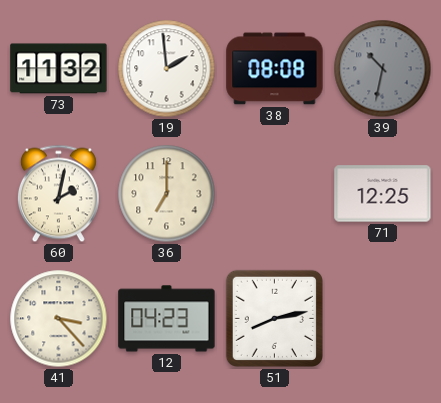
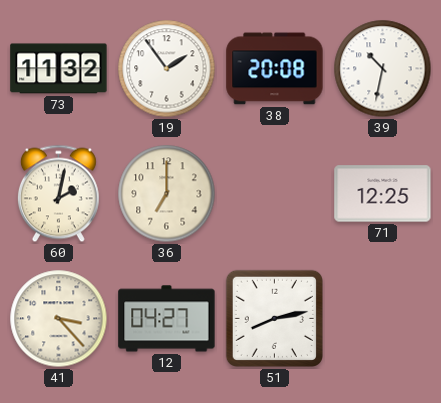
19: 1:59 -> 1:54
38: 08:08 -> 20:08
39 dial: grey -> white
12: 04:23 -> 04:27
